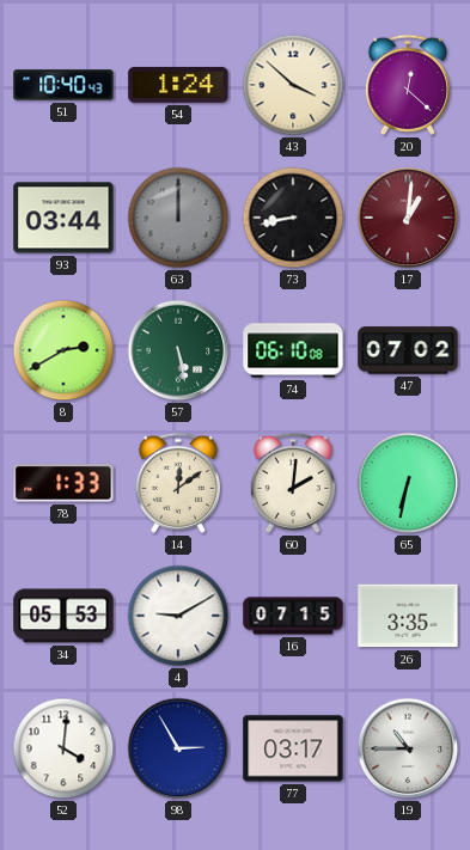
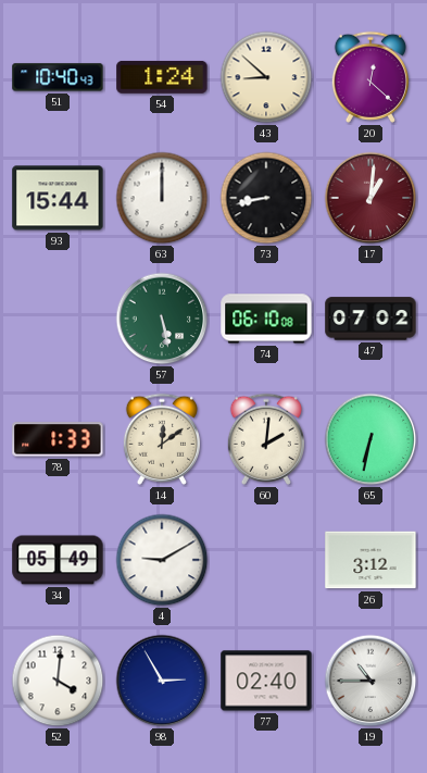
43: 3:52 -> 8:52
93: 03:44 -> 15:44
63 dial: grey -> white
8: 2:40 -> none
34: 05:53 -> 05:49
16: 07:15 -> none
26: 3:35 -> 3:12
77: 03:17 -> 02:40
